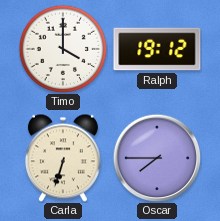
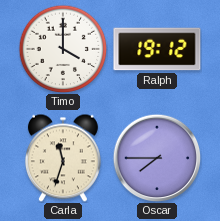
Carla: 6:33 -> 11:33
